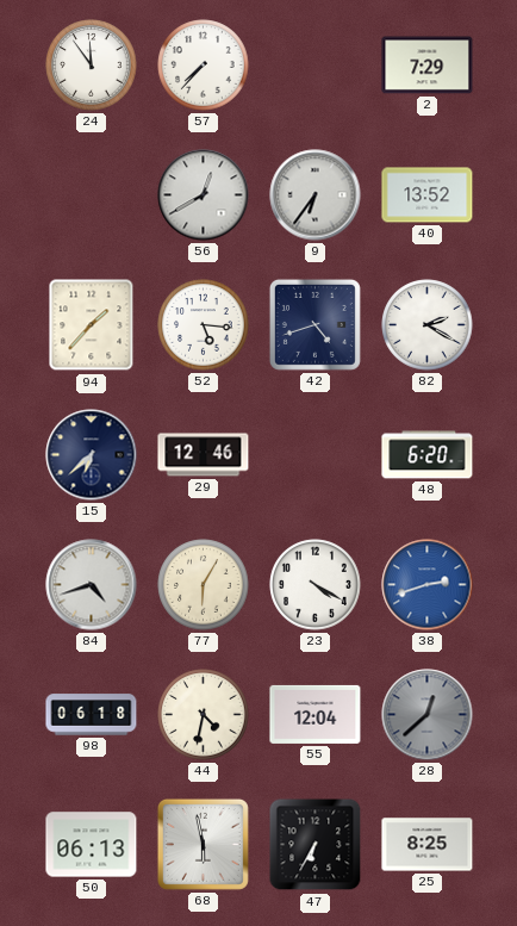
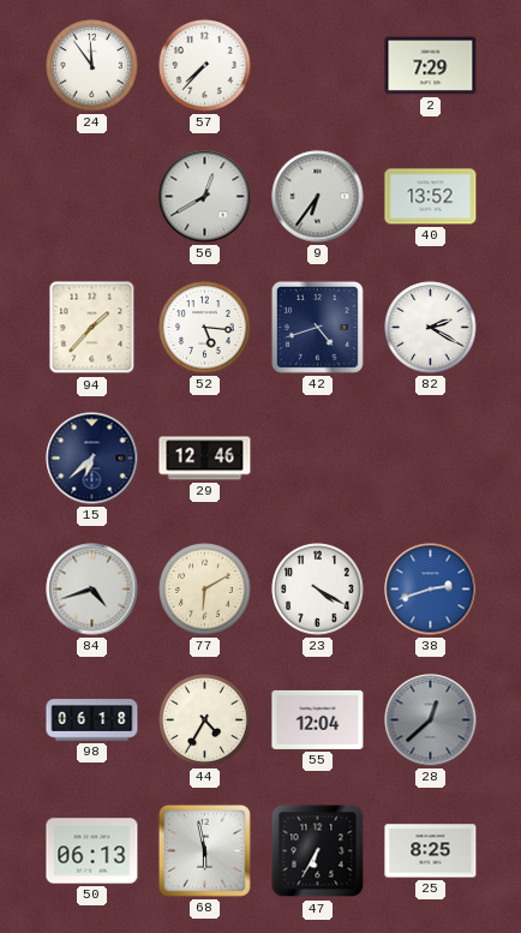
48: 6:20 -> none
77: 6:05 -> 6:10
44: 4:32 -> 4:35
